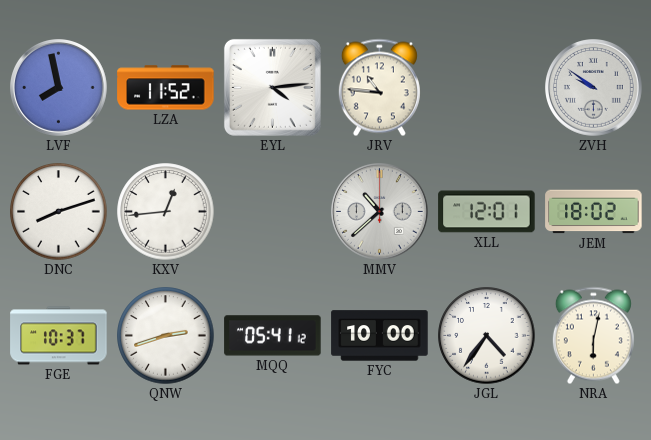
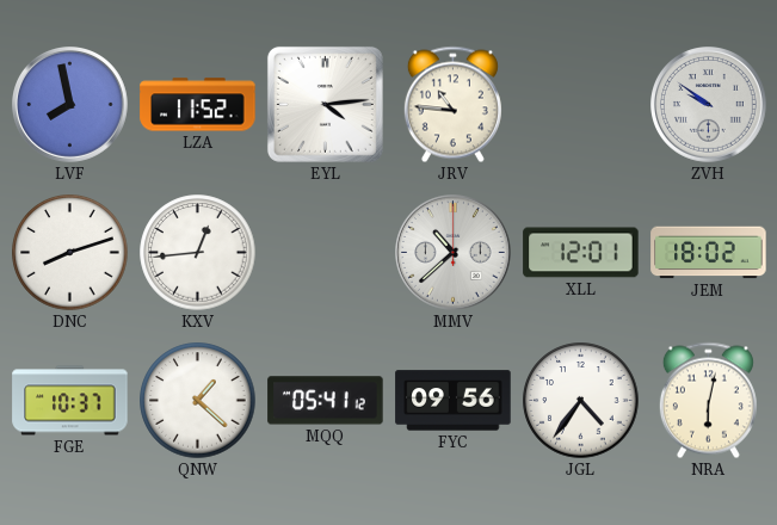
QNW: 2:42 -> 1:22
FYC: 10:00 -> 09:56
